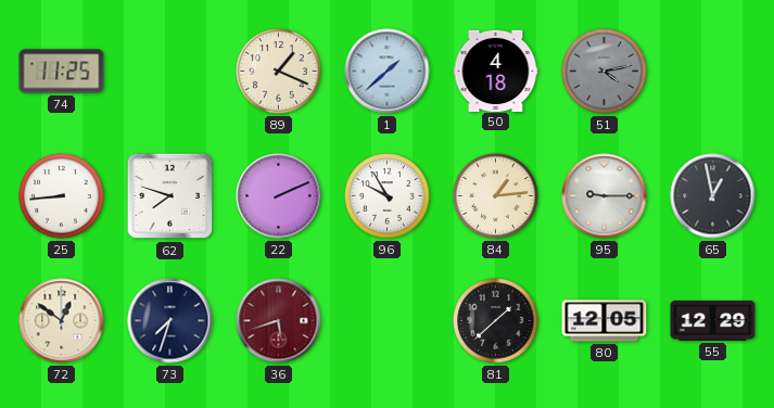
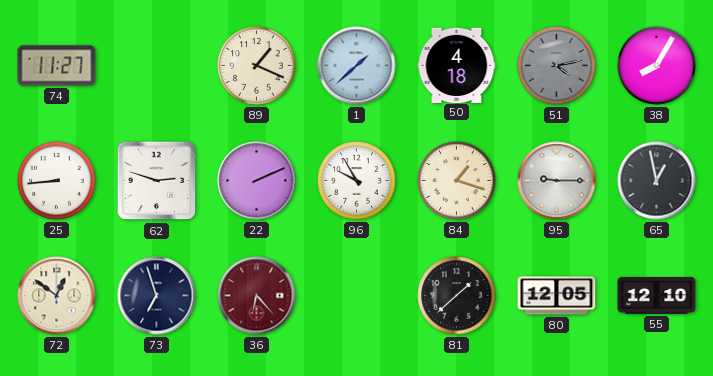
74: 11:25 -> 11:27
38: none -> 8:05
62: 7:48 -> 2:48
84: 1:14 -> 1:18
73: 7:33 -> 6:57
36: 5:42 -> 6:23
55: 12:29 -> 12:10
